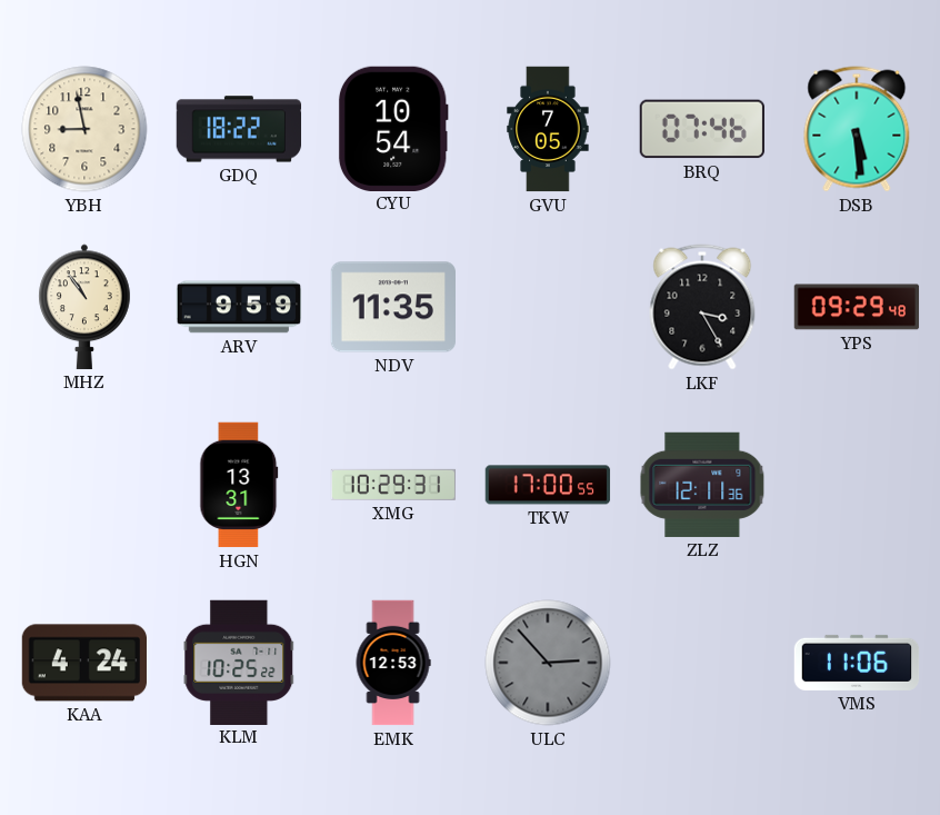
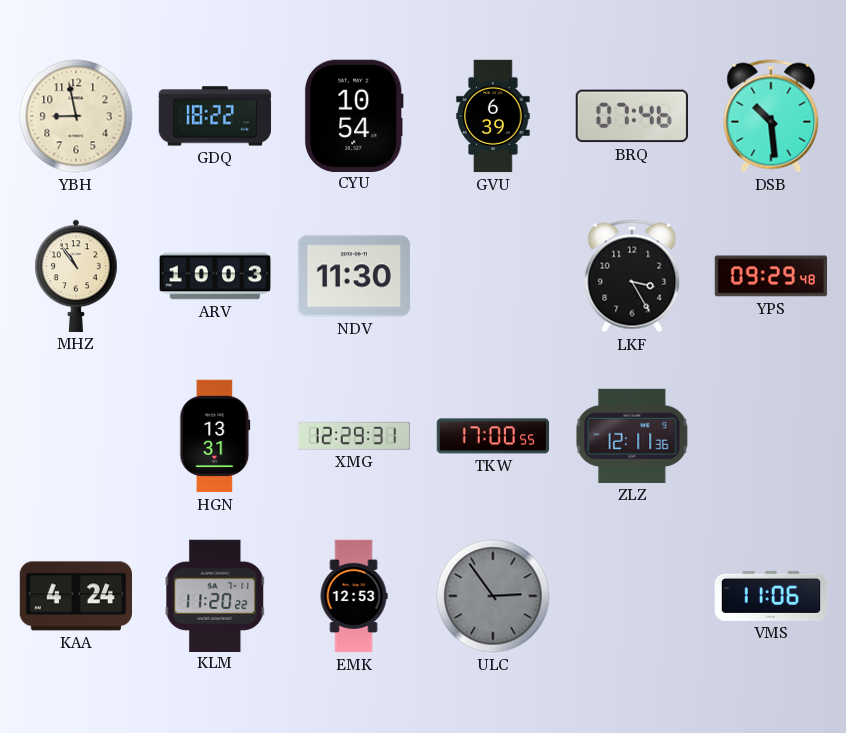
GVU: 7:05 -> 6:39
DSB: 5:29 -> 10:29
ARV: 9:59 -> 10:03
NDV: 11:35 -> 11:30
XMG: 10:29 -> 12:29
KLM: 10:25 -> 11:20
ULC: 2:53 -> 2:54
